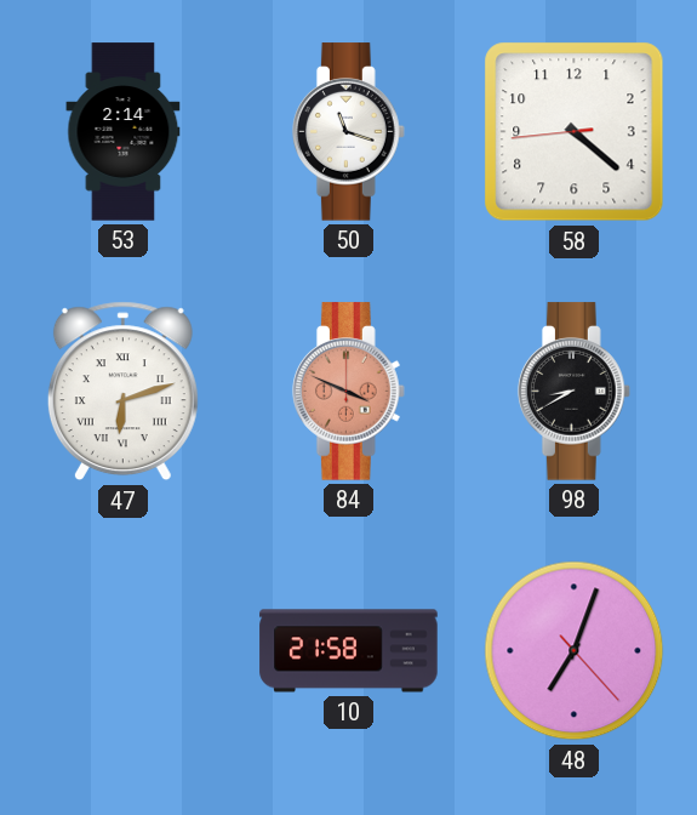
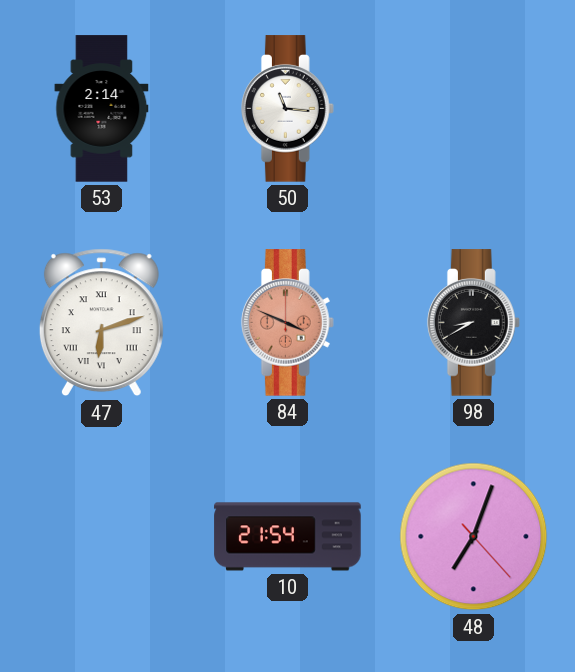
50: 11:18 -> 11:16
58: 4:21 -> none
10: 21:58 -> 21:54
